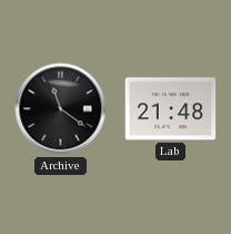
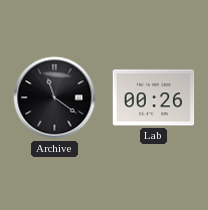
Lab: 21:48 -> 00:26
